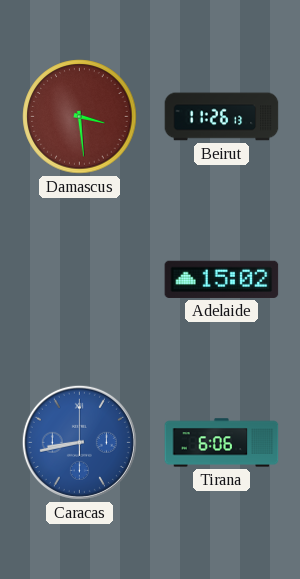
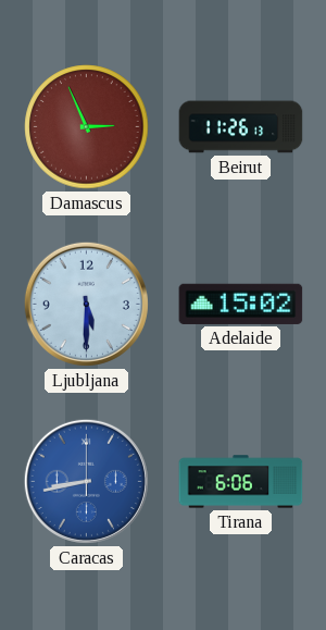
Damascus: 3:29 -> 2:56
Ljubljana: none -> 5:30
